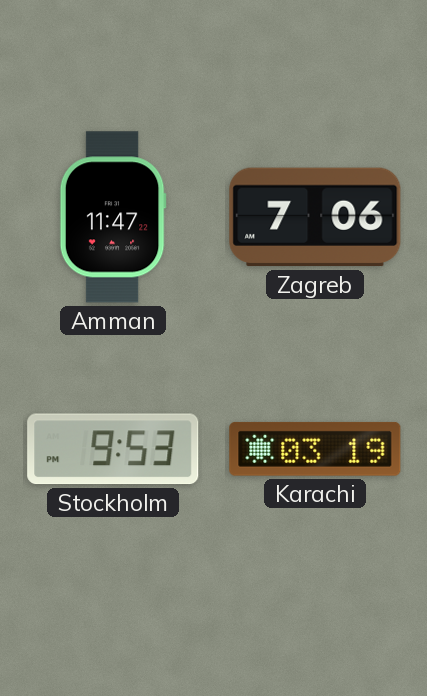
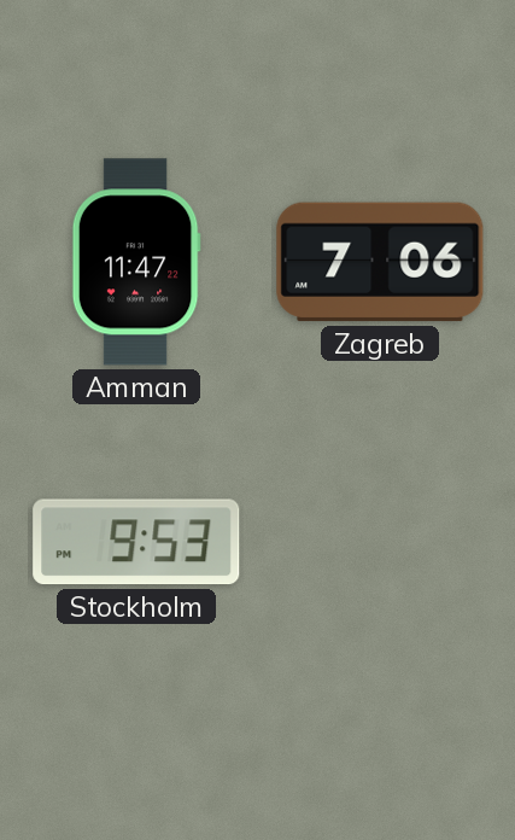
Karachi: 03:19 -> none
